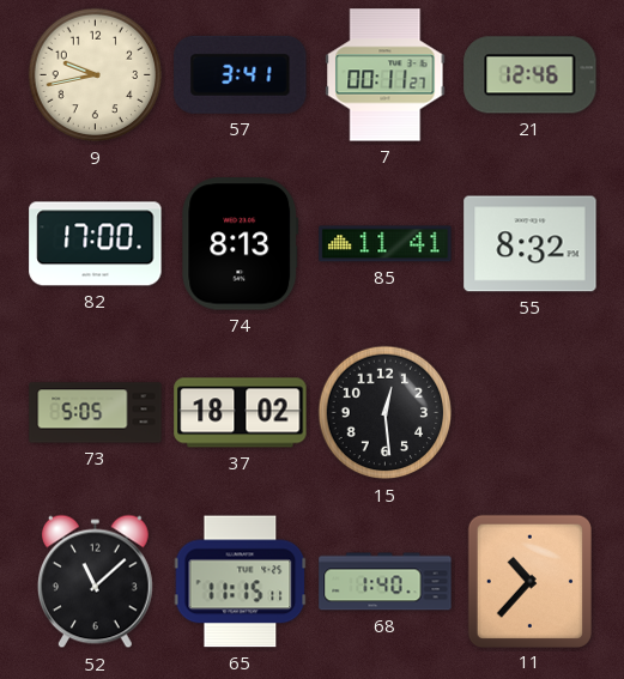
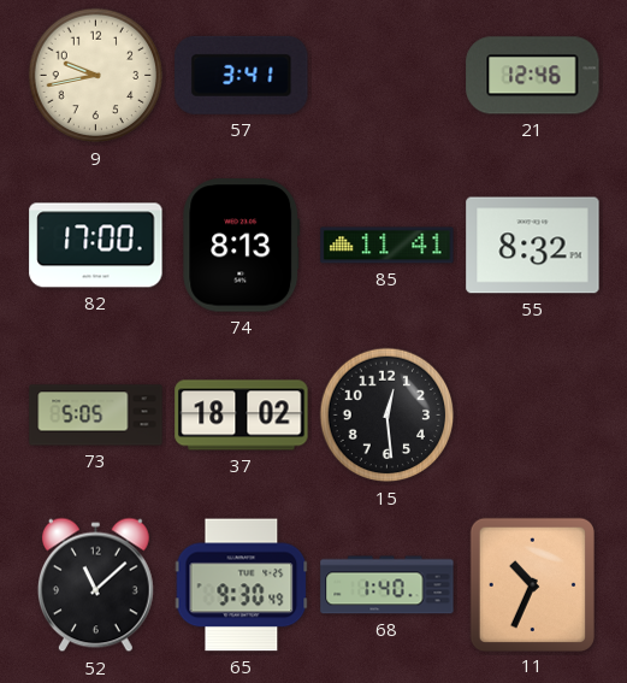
7: 00:11 -> none
65: 11:15 -> 9:30
11: 10:37 -> 10:34
